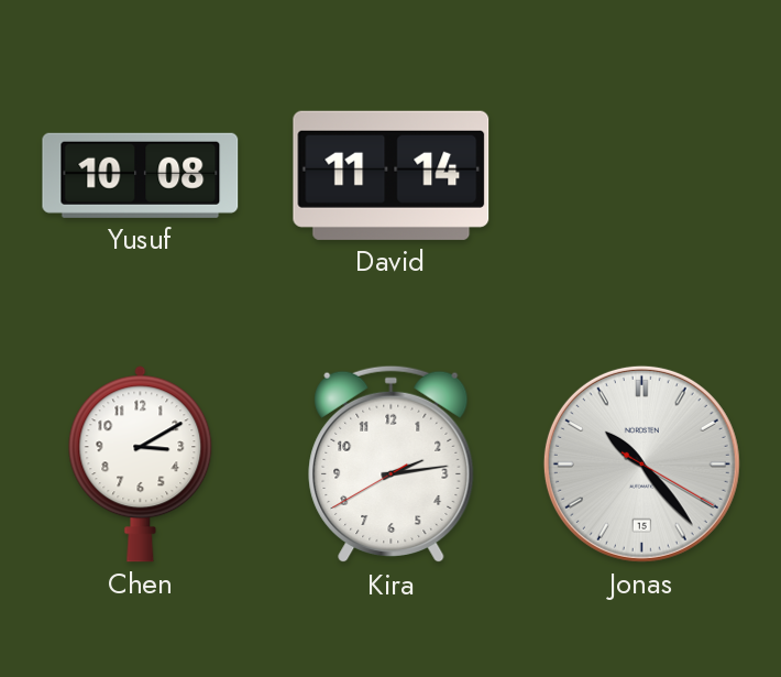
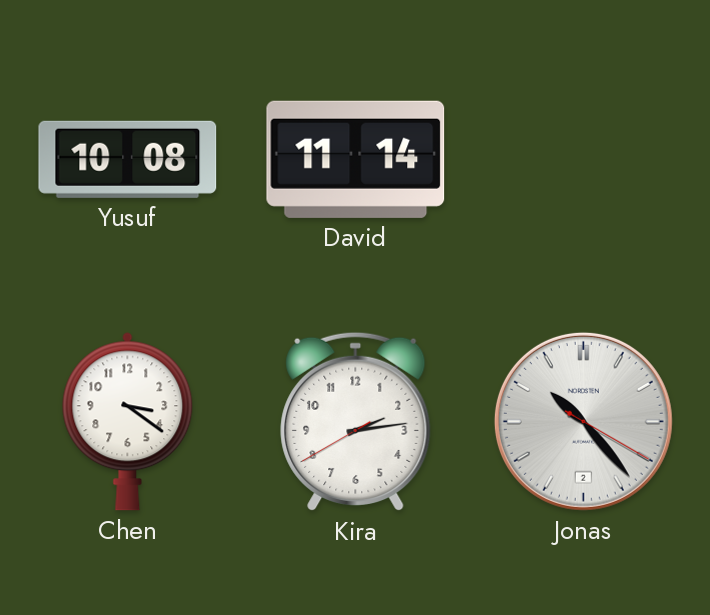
Chen: 3:10 -> 3:21
Jonas date: 15 -> 2
